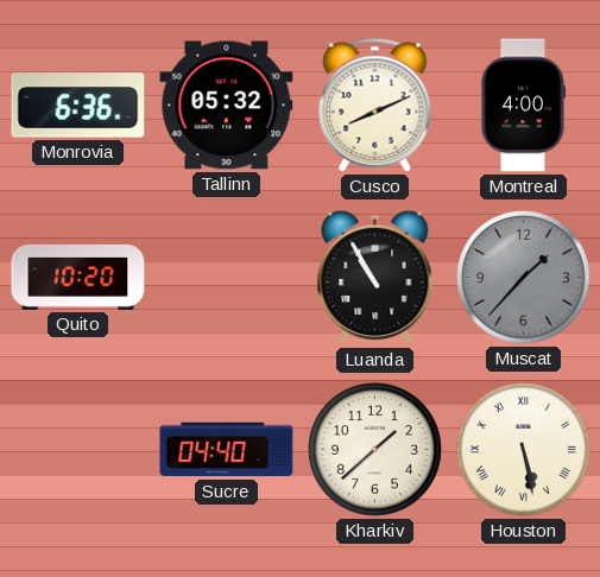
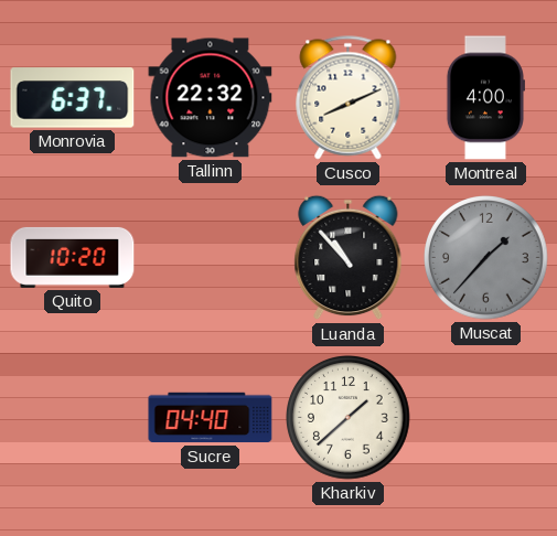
Monrovia: 6:36 -> 6:37
Tallinn: 05:32 -> 22:32
Luanda: 10:55 -> 10:53
Houston: 5:28 -> none
